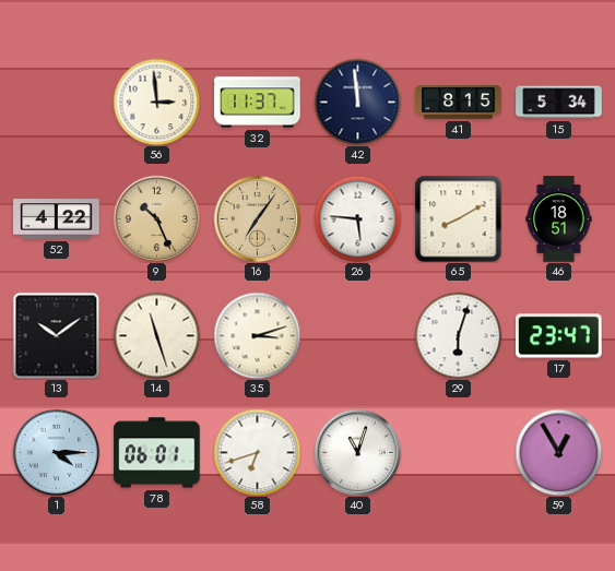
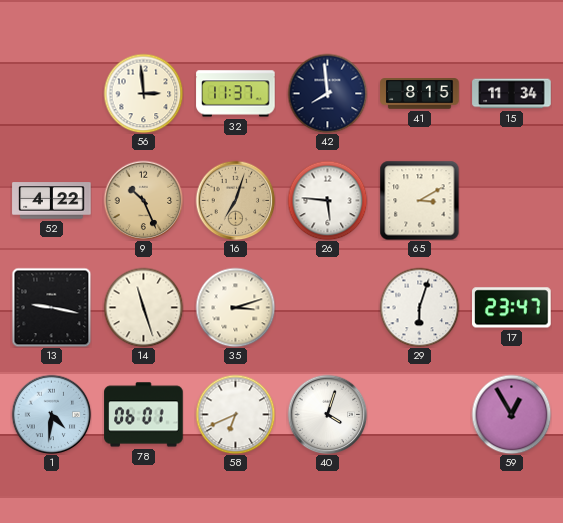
42: 11:59 -> 7:59
15: 5:34 -> 11:34
16: 7:06 -> 7:03
65: 8:10 -> 3:10
46: 18:51 -> none
13: 10:09 -> 9:17
1: 4:15 -> 4:31
58: 6:42 -> 6:41
40: 11:03 -> 4:03
